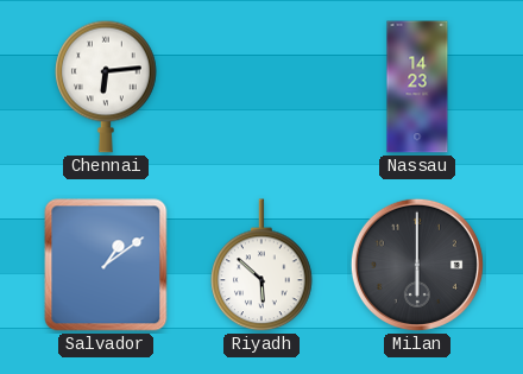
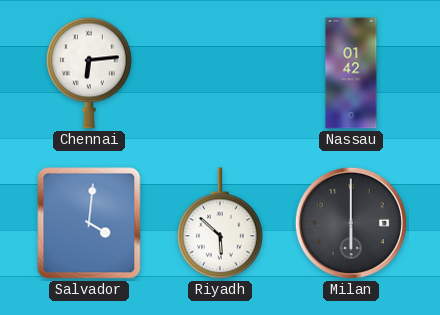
Nassau: 14:23 -> 01:42
Salvador: 1:09 -> 4:01
